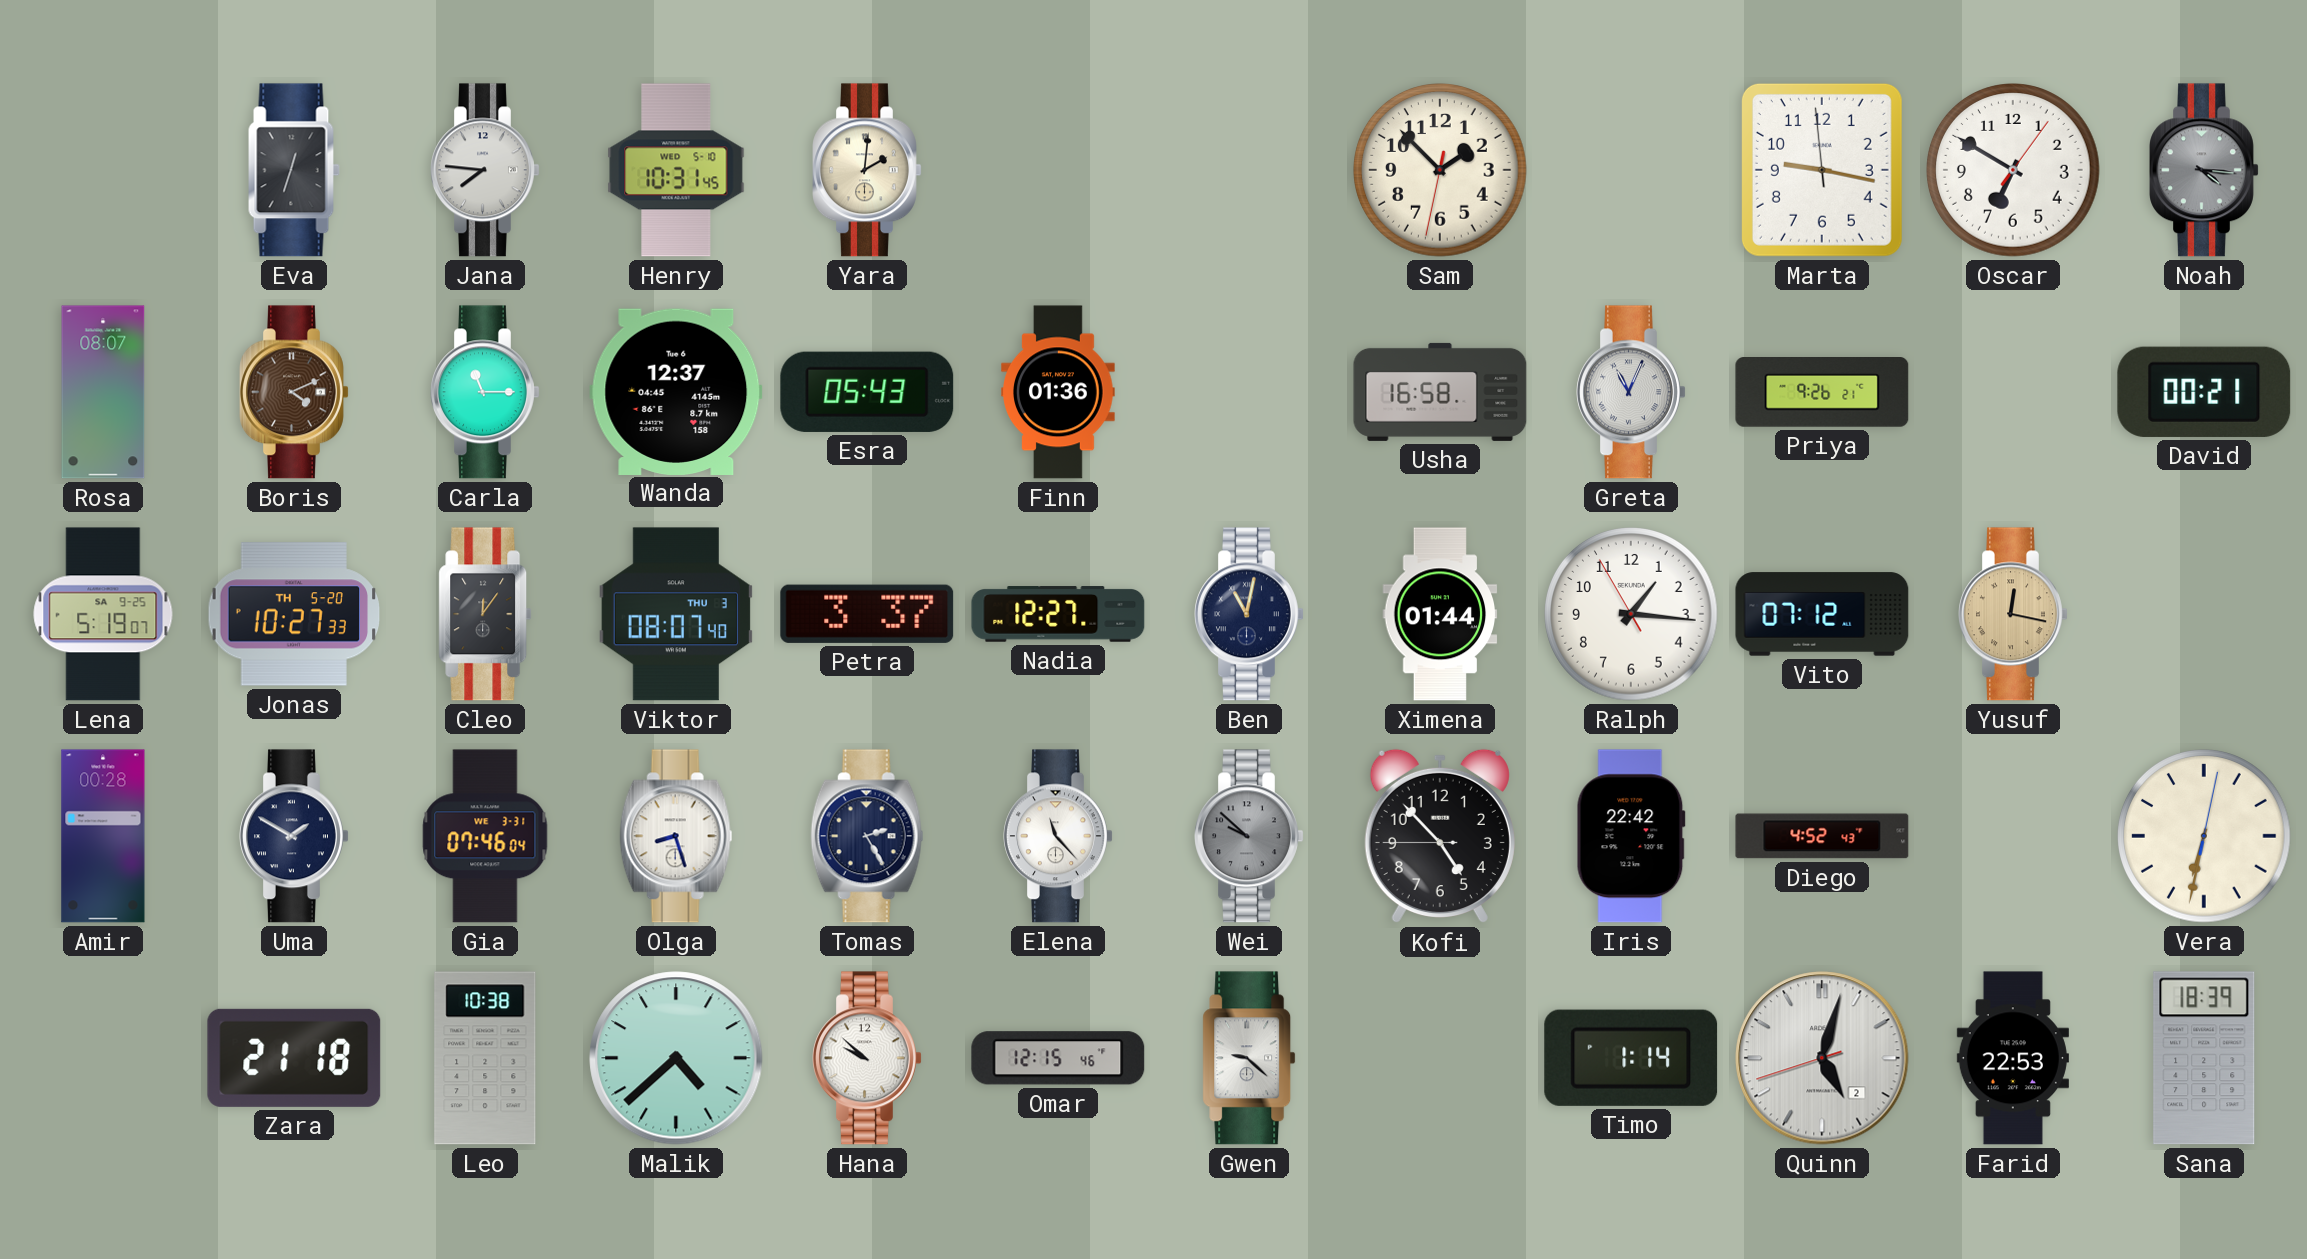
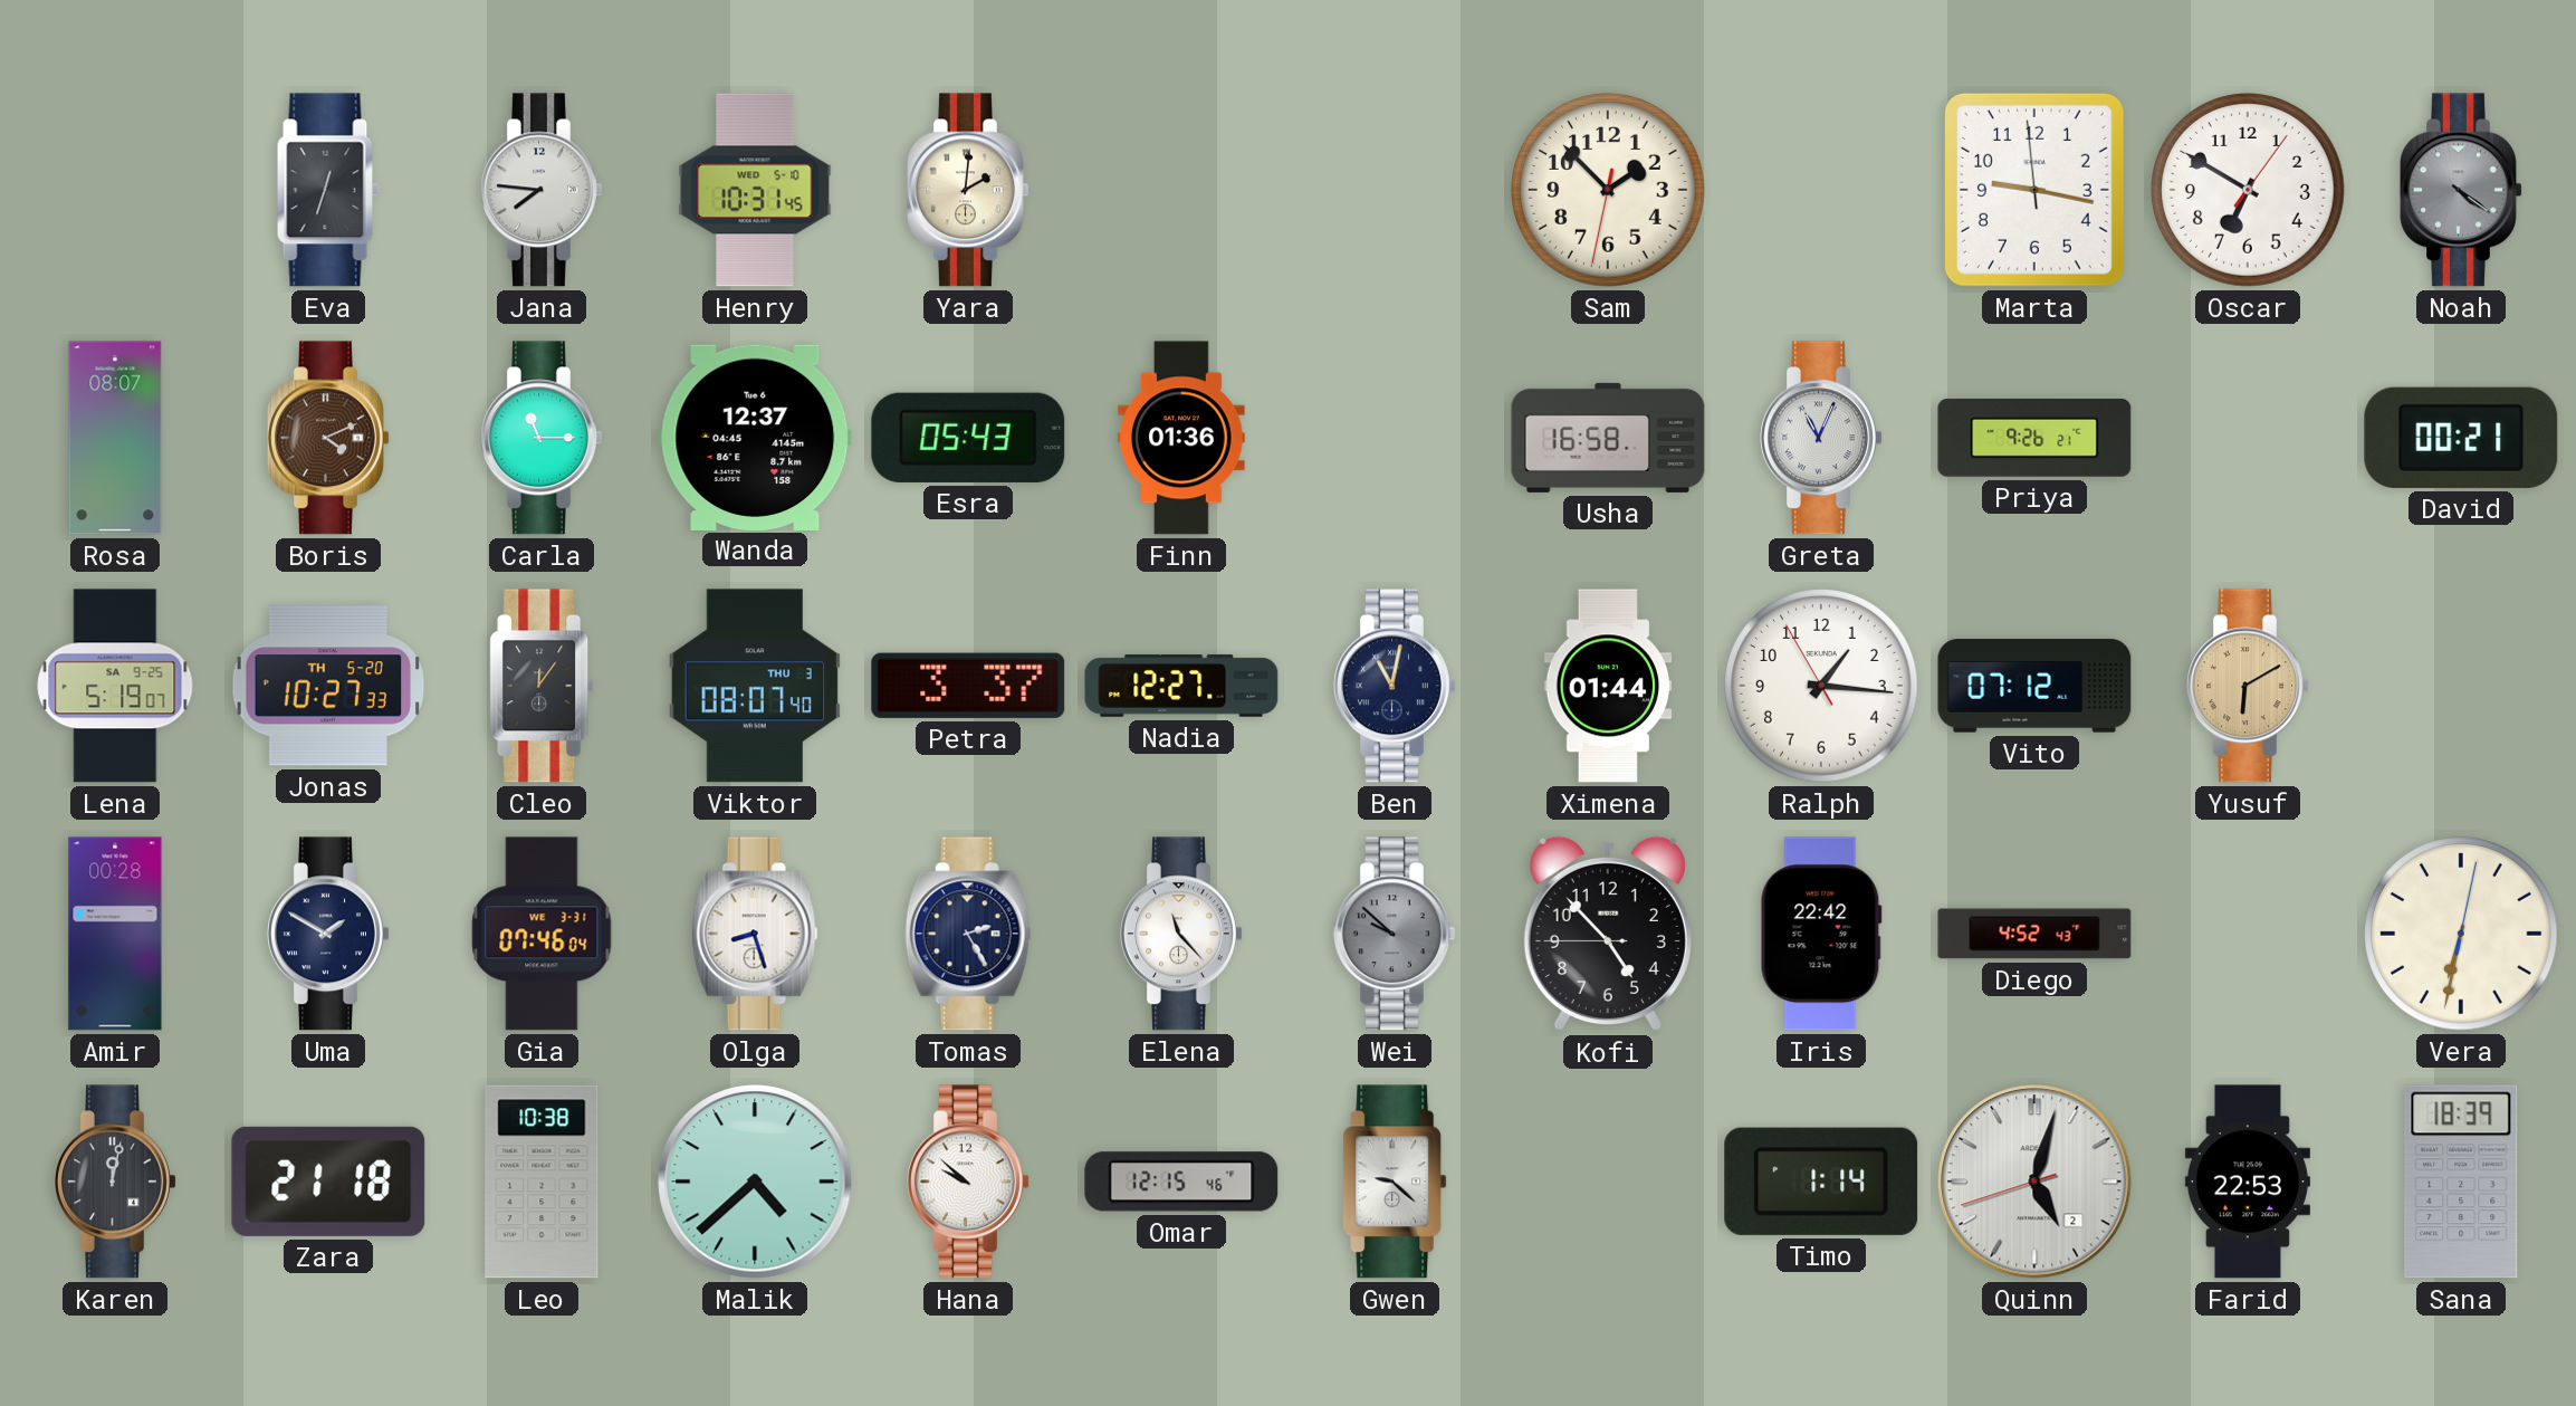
Noah: 4:16 -> 4:21
Yusuf: 12:17 -> 6:10
Karen: none -> 12:02
